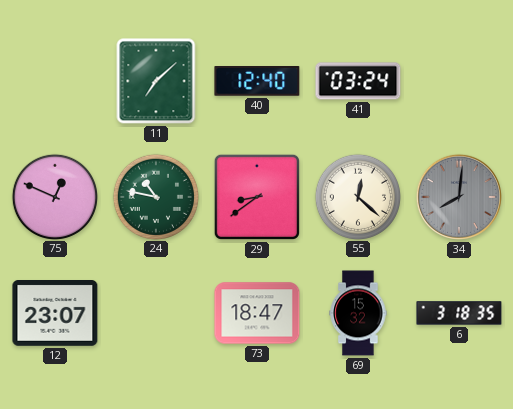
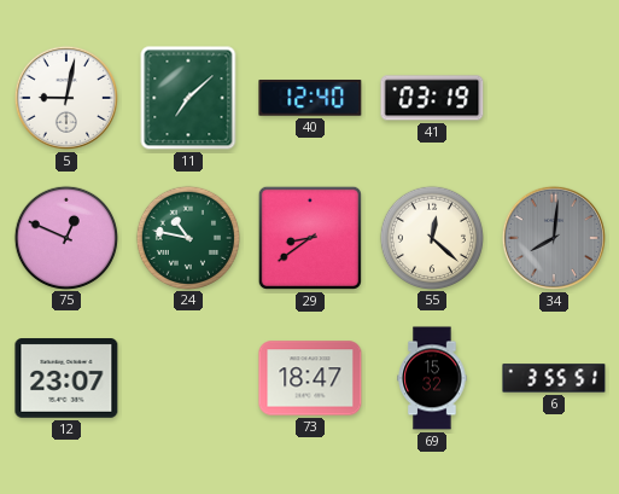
5: none -> 9:02
41: 03:24 -> 03:19
6: 3:18 -> 3:55
